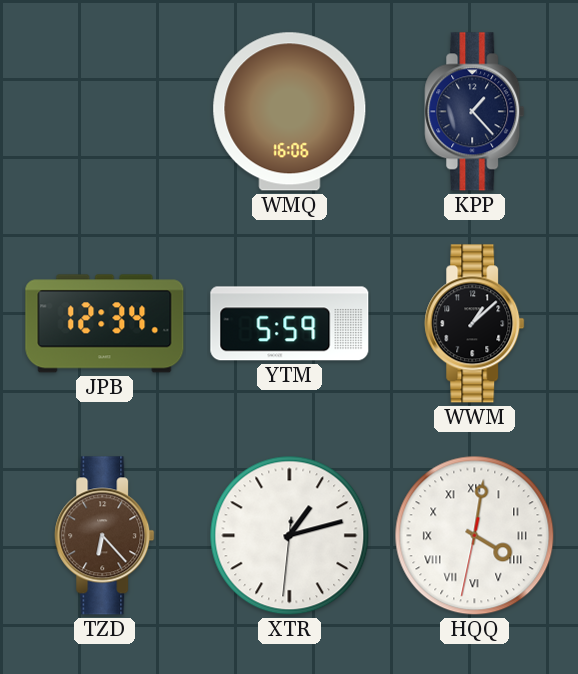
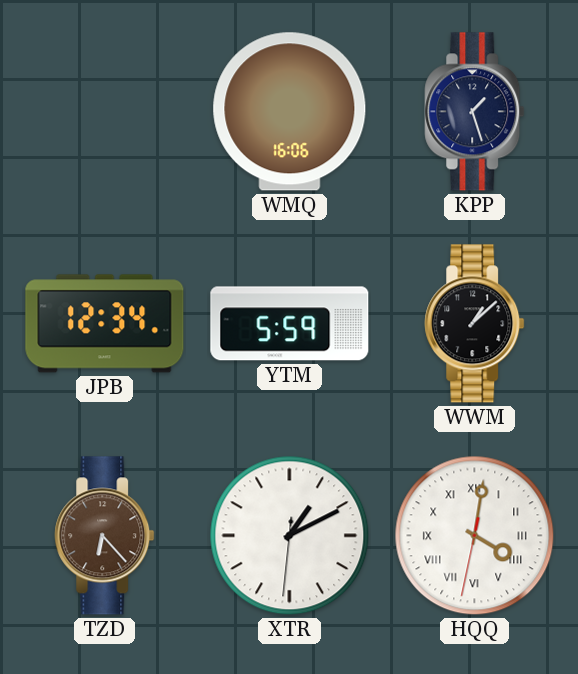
KPP: 1:23 -> 1:27
XTR: 1:12 -> 1:10
